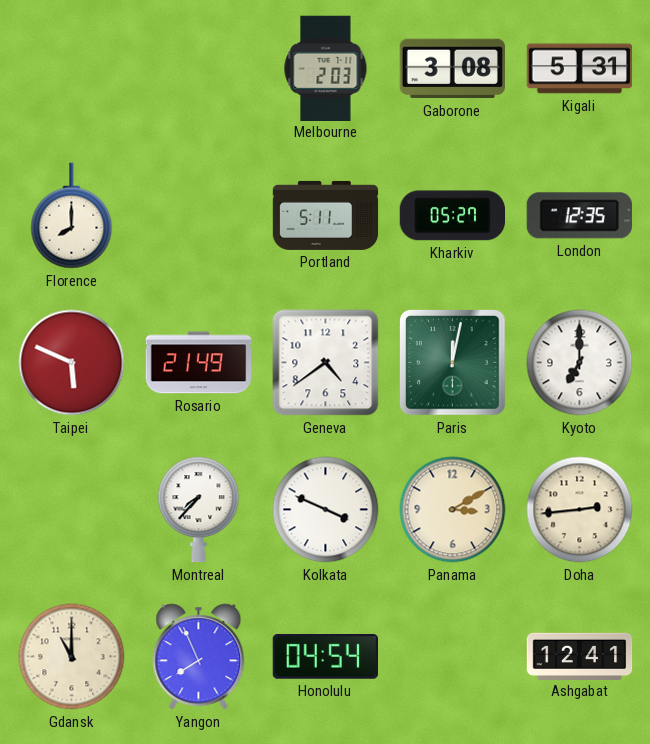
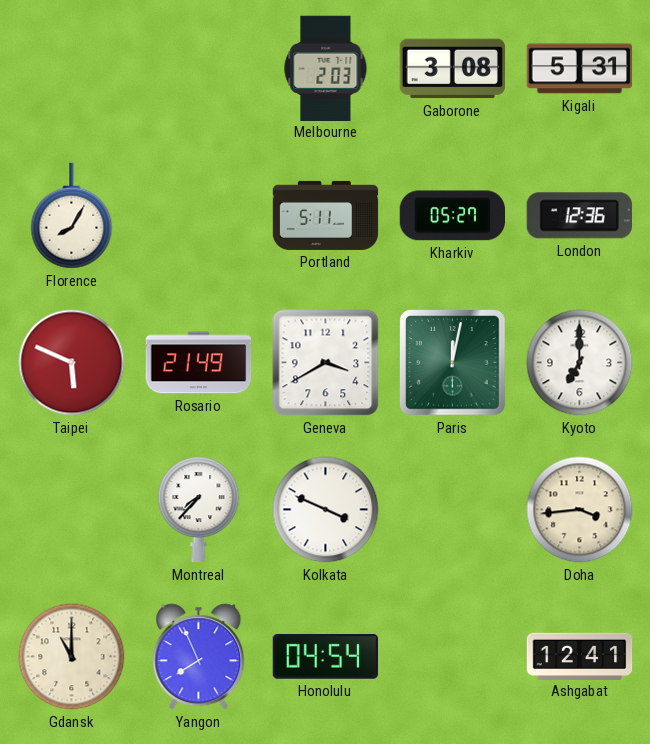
Florence: 8:00 -> 8:05
London: 12:35 -> 12:36
Geneva: 4:39 -> 3:40
Panama: 3:10 -> none
Doha: 2:44 -> 3:44
